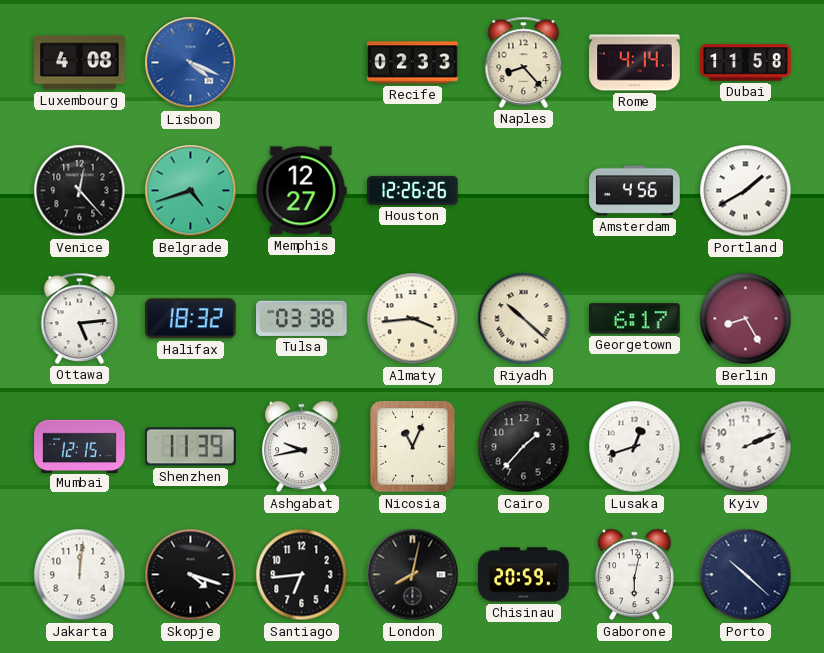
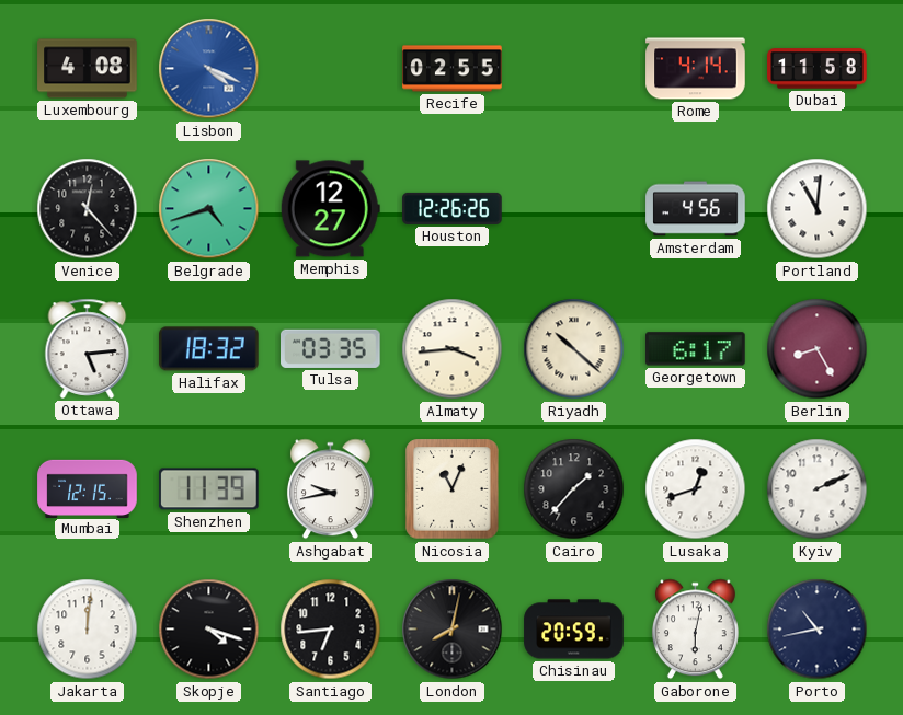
Recife: 02:33 -> 02:55
Naples: 8:23 -> none
Portland: 1:40 -> 11:01
Tulsa: 03:38 -> 03:35
Porto: 10:22 -> 10:43
